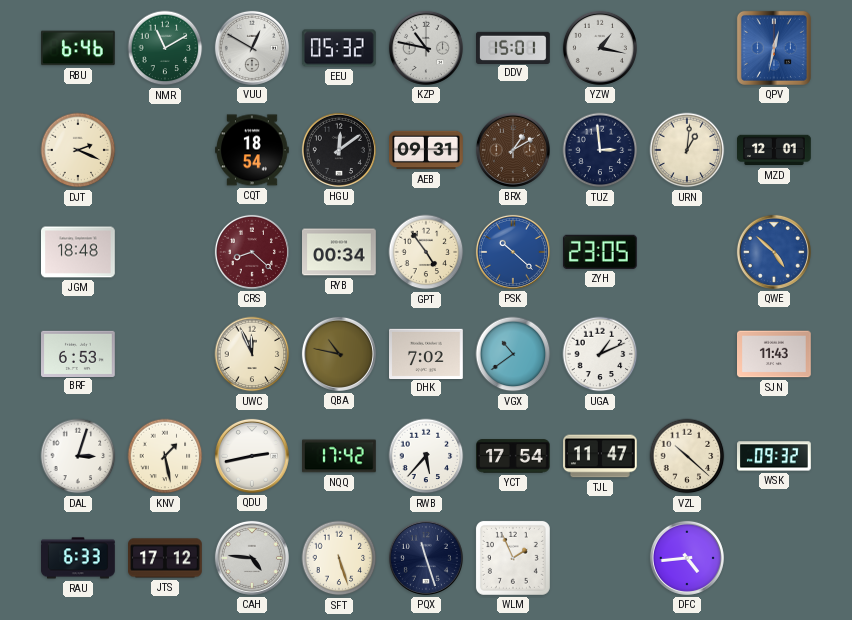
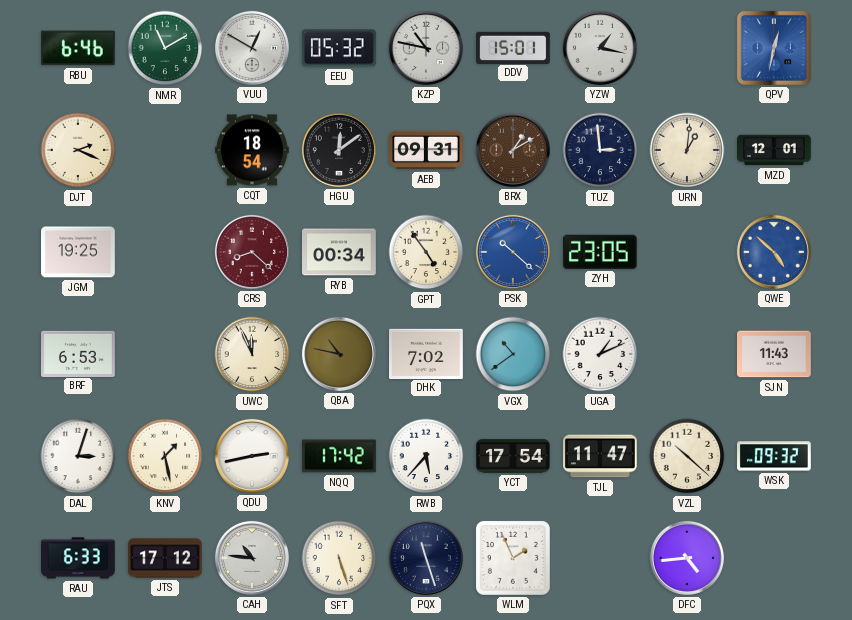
JGM: 18:48 -> 19:25
CAH: 4:46 -> 10:46
